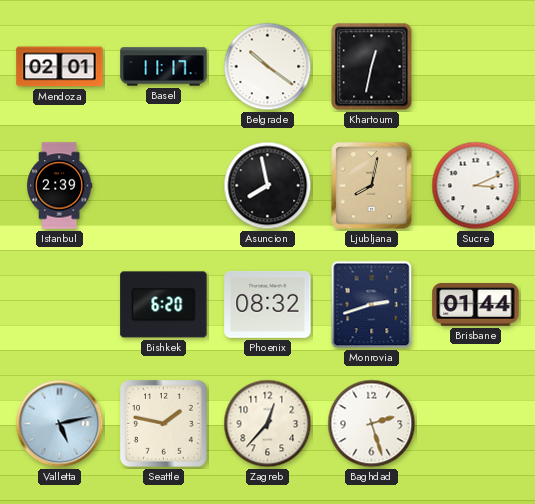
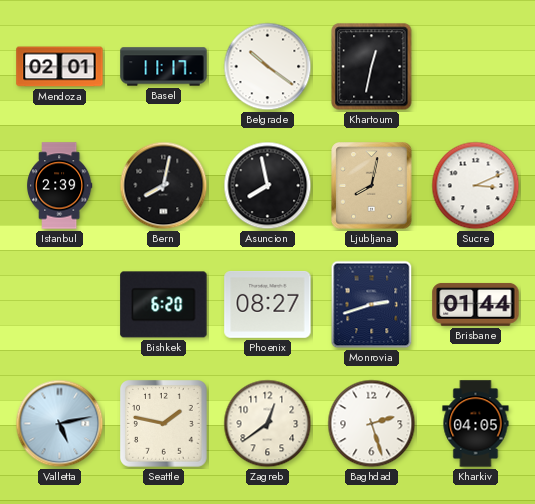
Bern: none -> 8:02
Phoenix: 08:32 -> 08:27
Zagreb: 12:37 -> 12:39
Kharkiv: none -> 04:05
